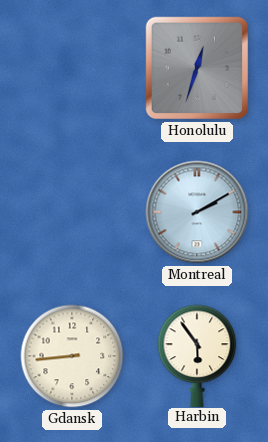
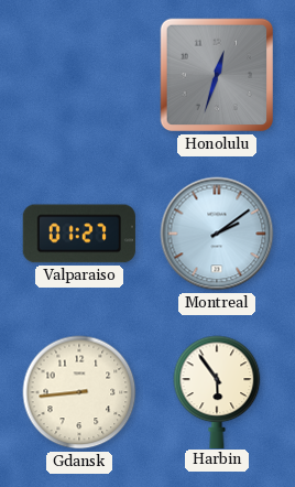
Valparaiso: none -> 01:27
Montreal: 2:10 -> 2:09
